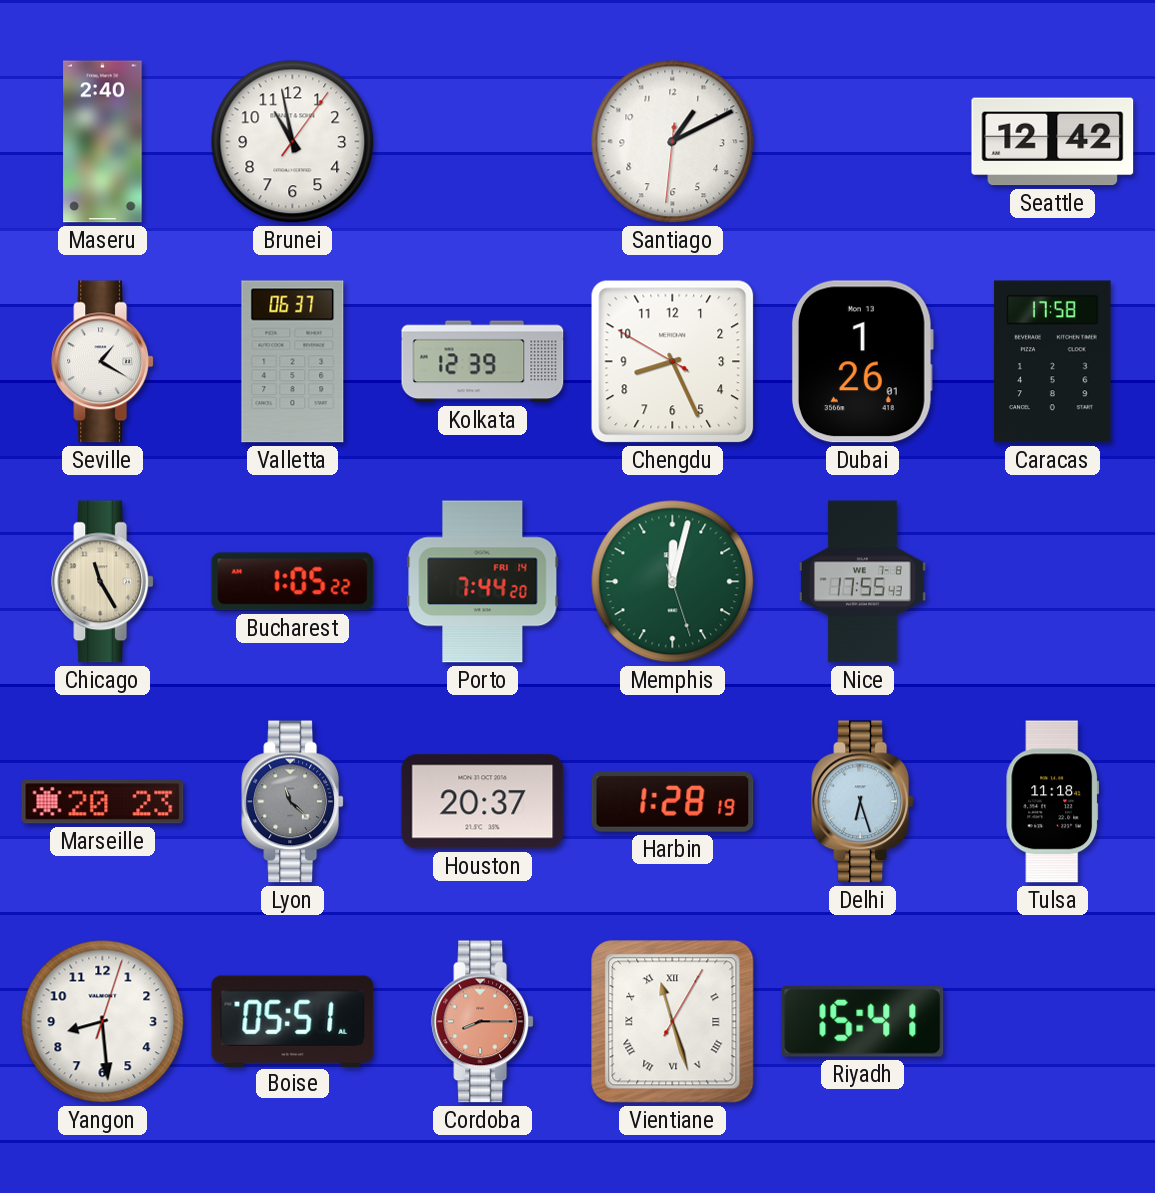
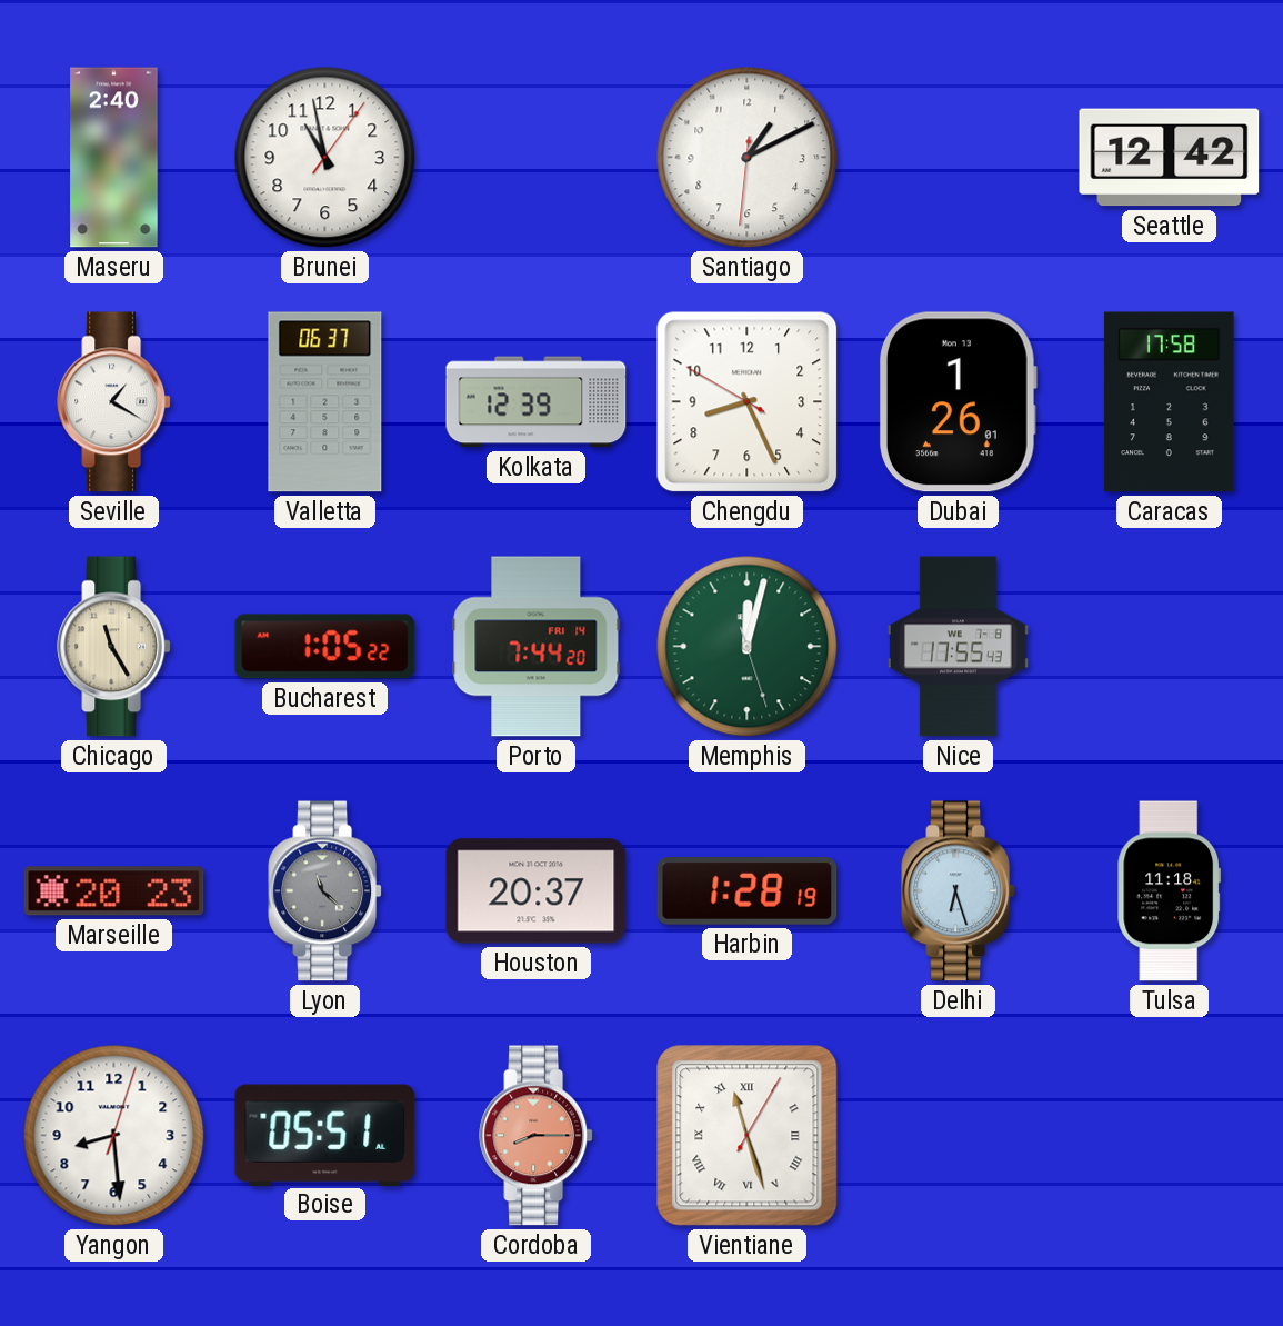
Riyadh: 15:41 -> none
